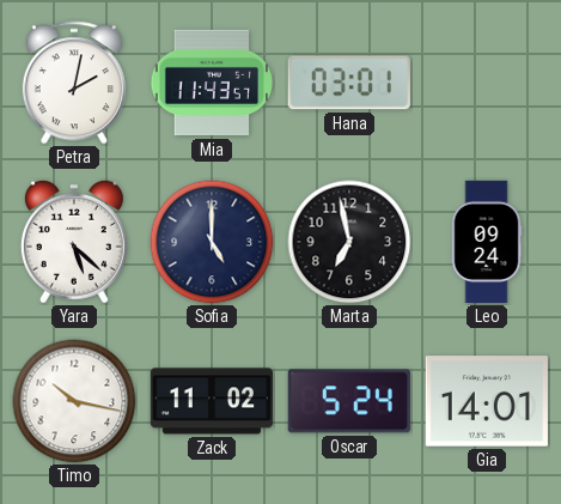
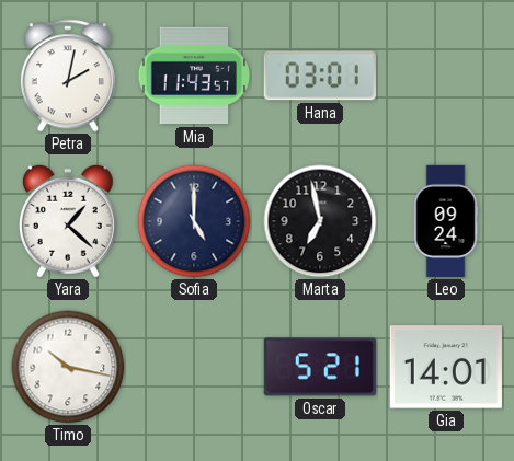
Yara: 5:22 -> 1:22
Zack: 11:02 -> none
Oscar: 5:24 -> 5:21
